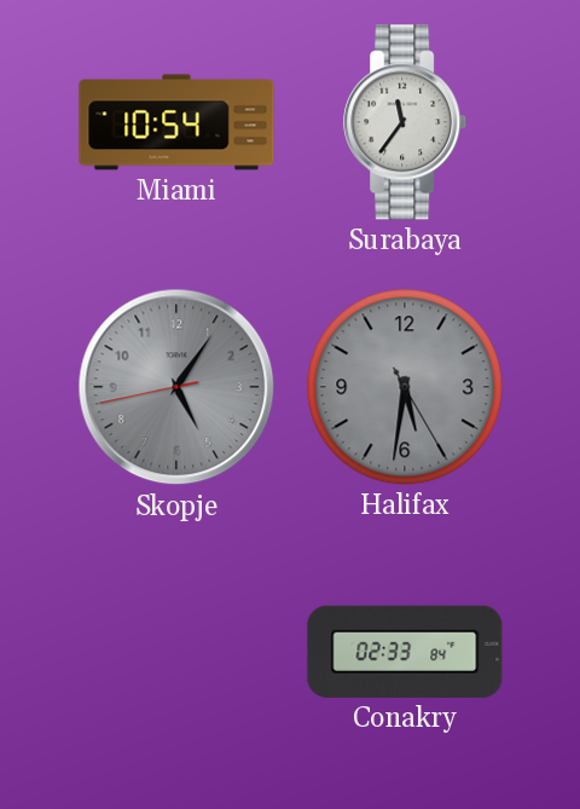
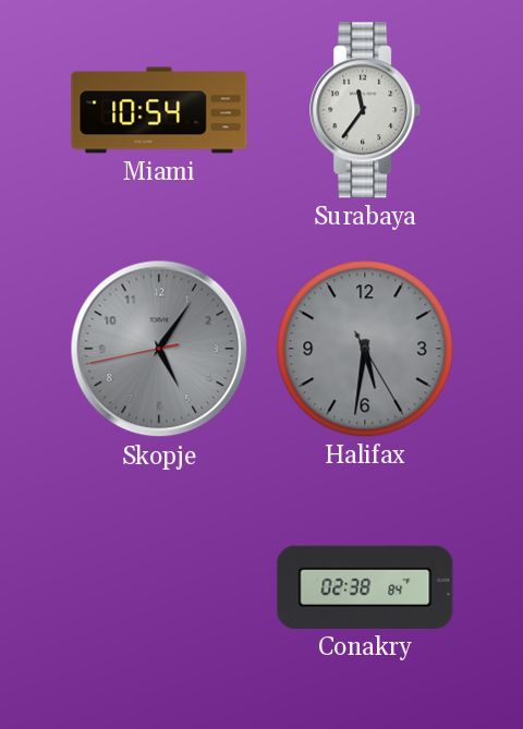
Conakry: 02:33 -> 02:38
